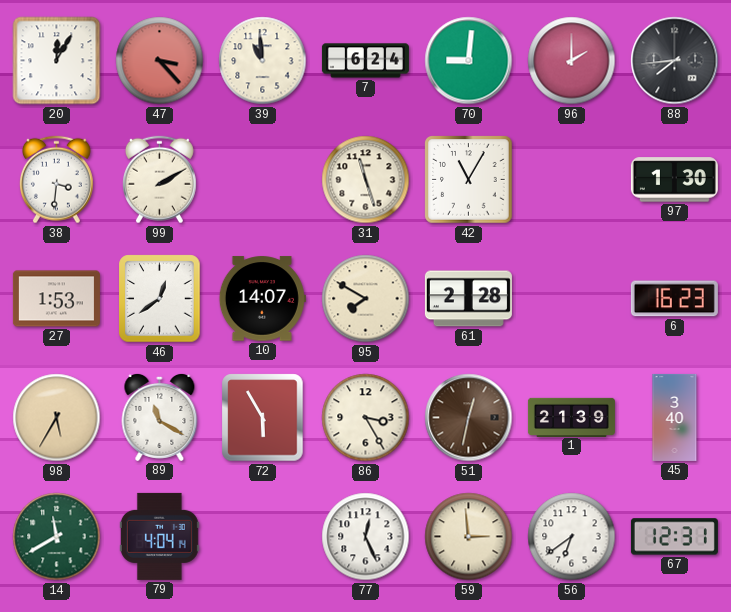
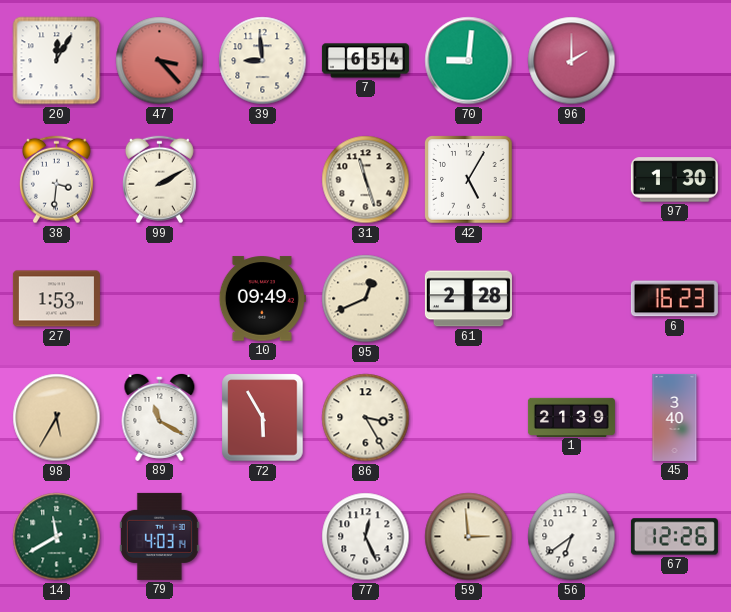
39: 10:59 -> 8:59
7: 6:24 -> 6:54
88: 7:44 -> none
42: 11:05 -> 5:05
46: 12:39 -> none
10: 14:07 -> 09:49
95: 7:50 -> 12:41
51: 12:32 -> none
79: 4:04 -> 4:03
67: 12:31 -> 12:26
